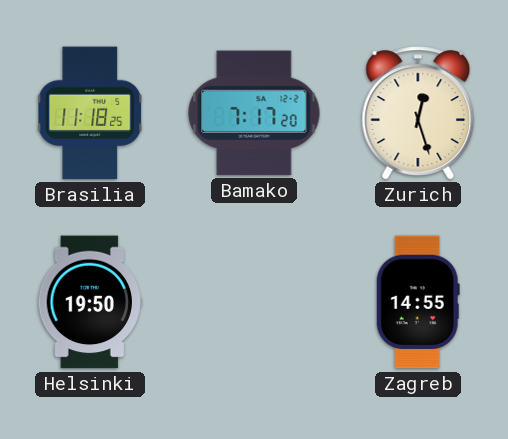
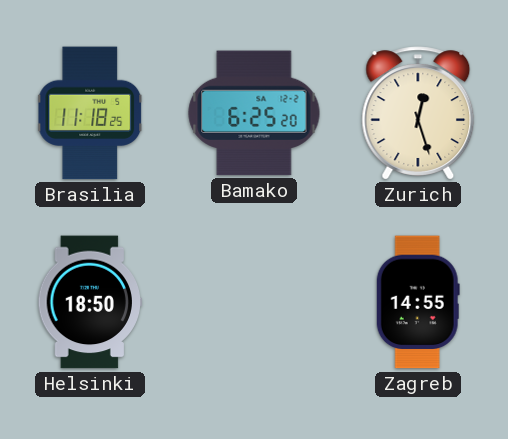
Bamako: 7:17 -> 6:25
Helsinki: 19:50 -> 18:50
